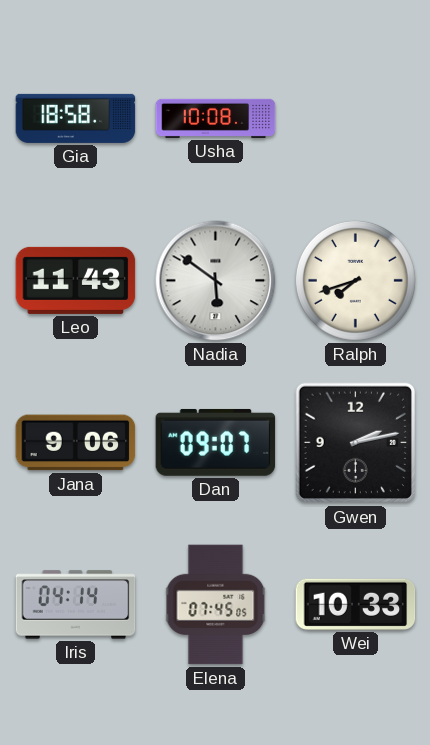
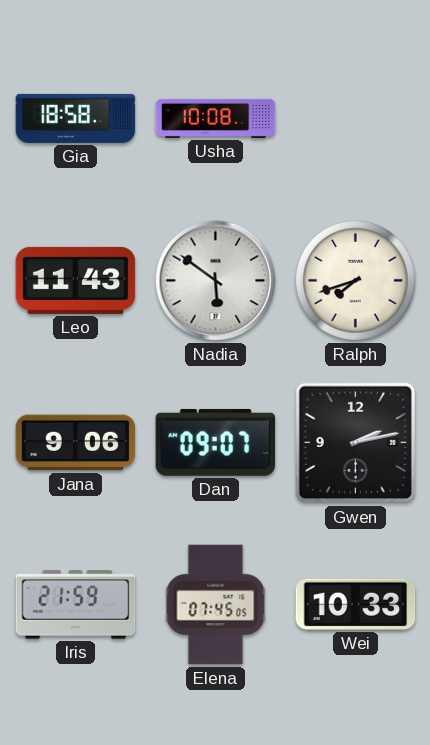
Iris: 04:14 -> 21:59
